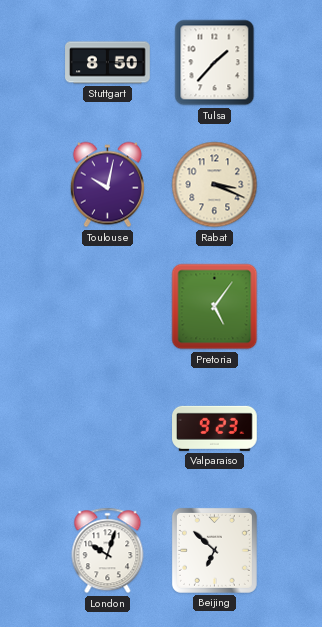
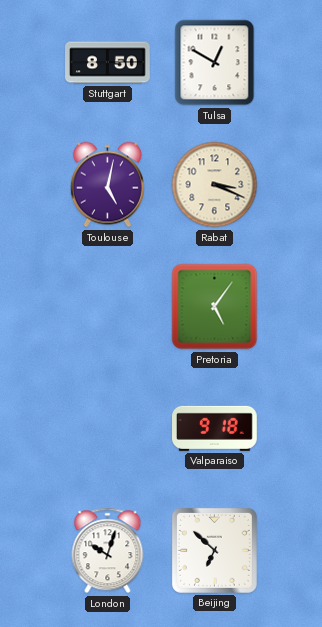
Tulsa: 1:37 -> 12:50
Toulouse: 10:02 -> 5:02
Valparaiso: 9:23 -> 9:18
